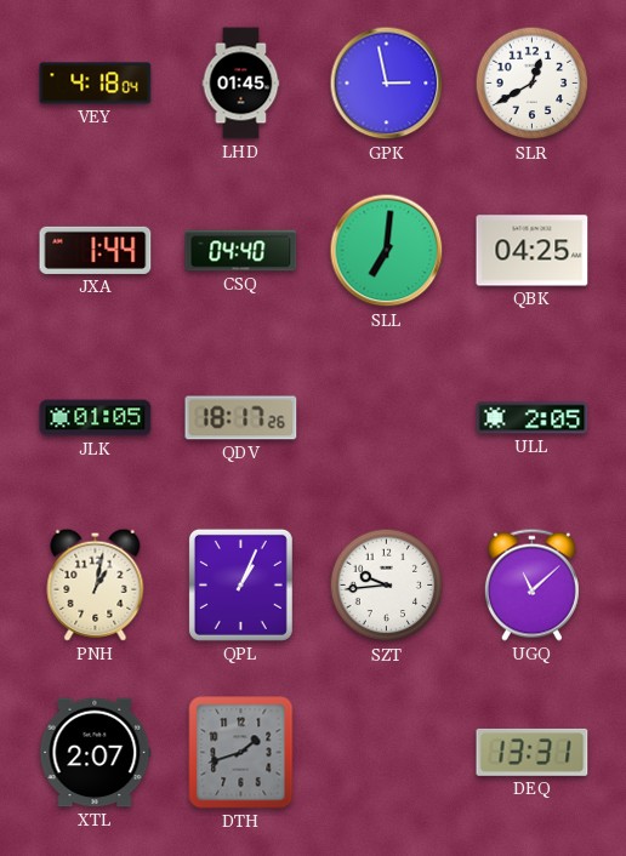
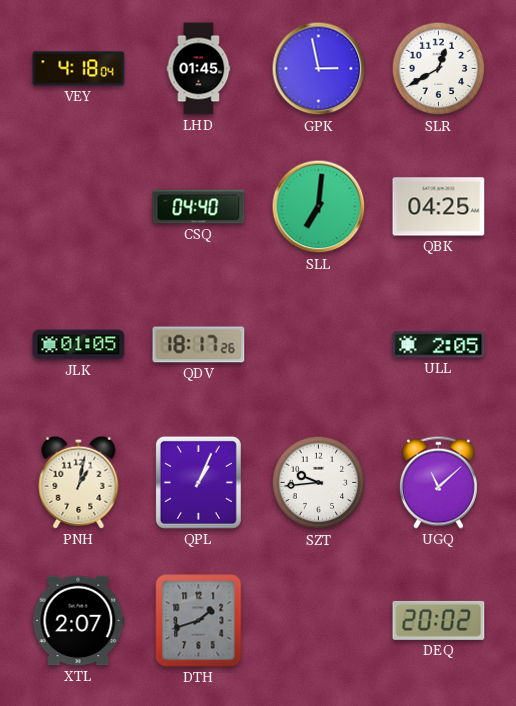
JXA: 1:44 -> none
DEQ: 13:31 -> 20:02
